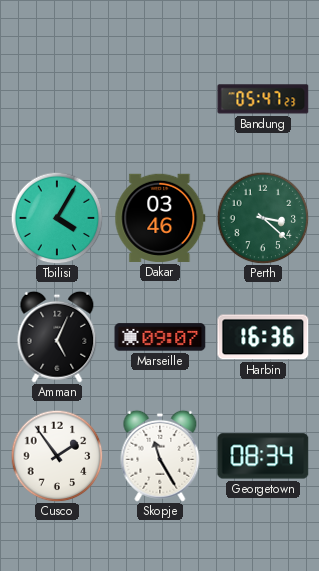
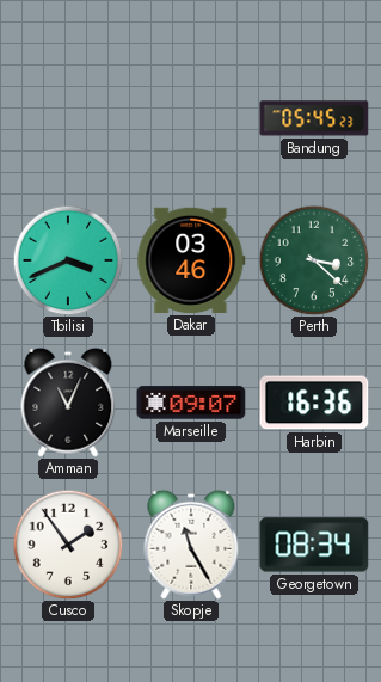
Bandung: 05:47 -> 05:45
Tbilisi: 4:05 -> 3:41
Amman: 5:04 -> 11:04
